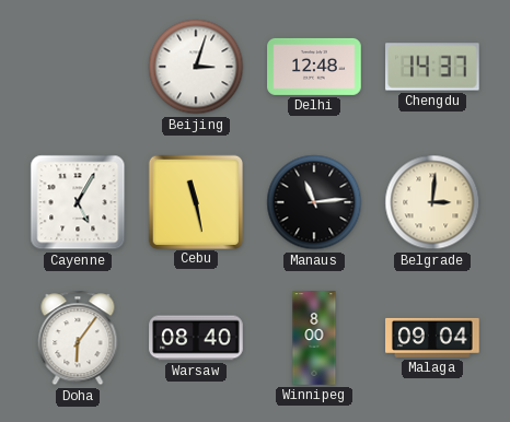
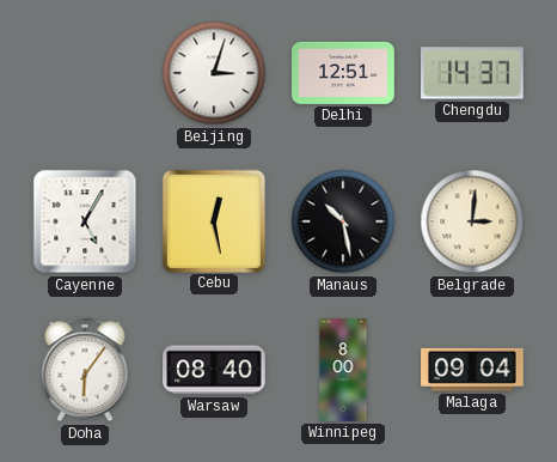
Delhi: 12:48 -> 12:51
Cebu: 11:28 -> 12:28
Manaus: 11:14 -> 10:28
